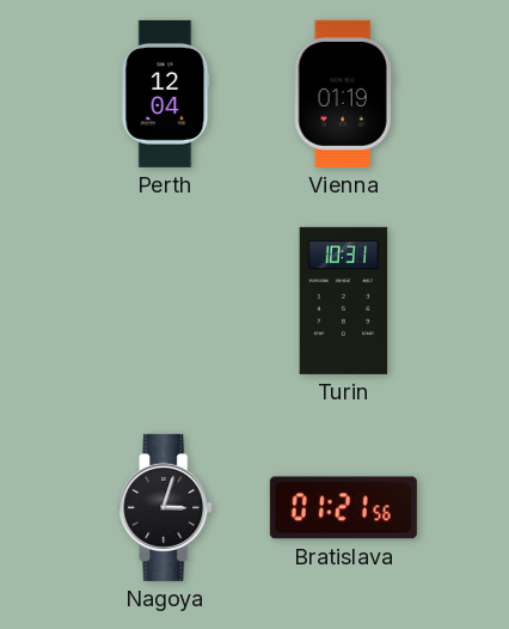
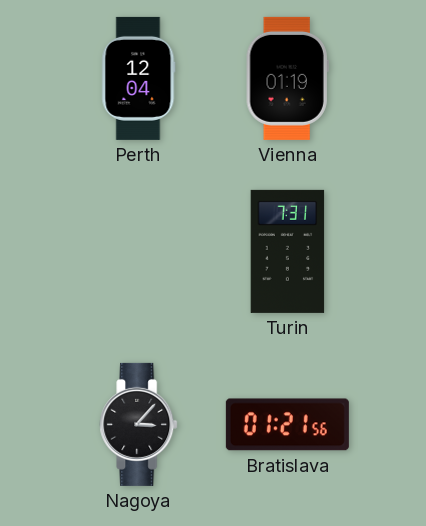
Turin: 10:31 -> 7:31
Nagoya: 3:03 -> 3:07
